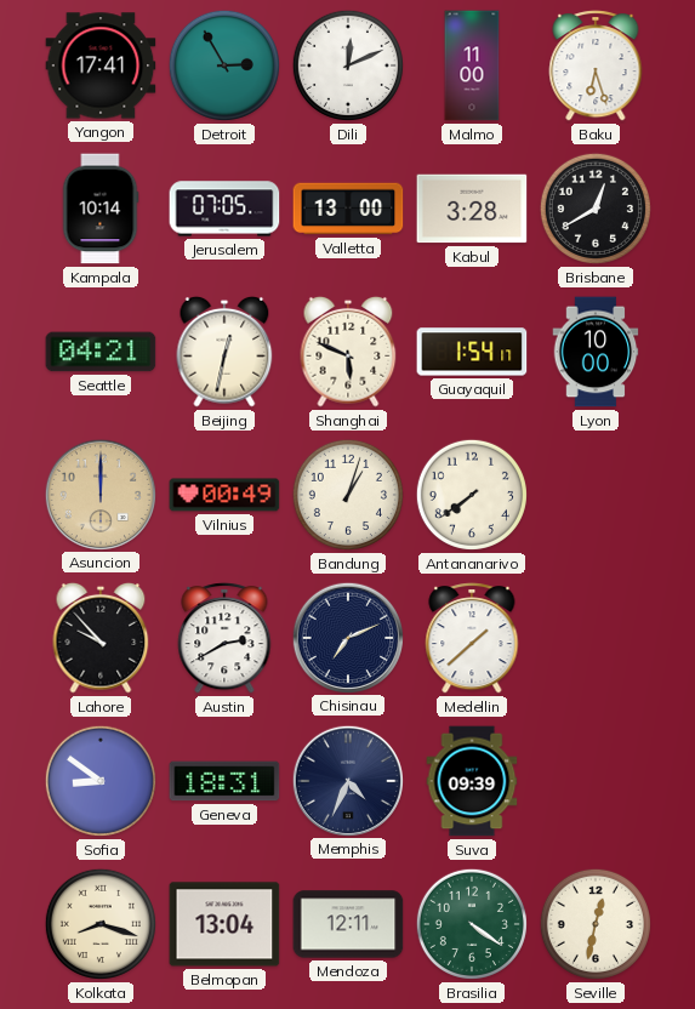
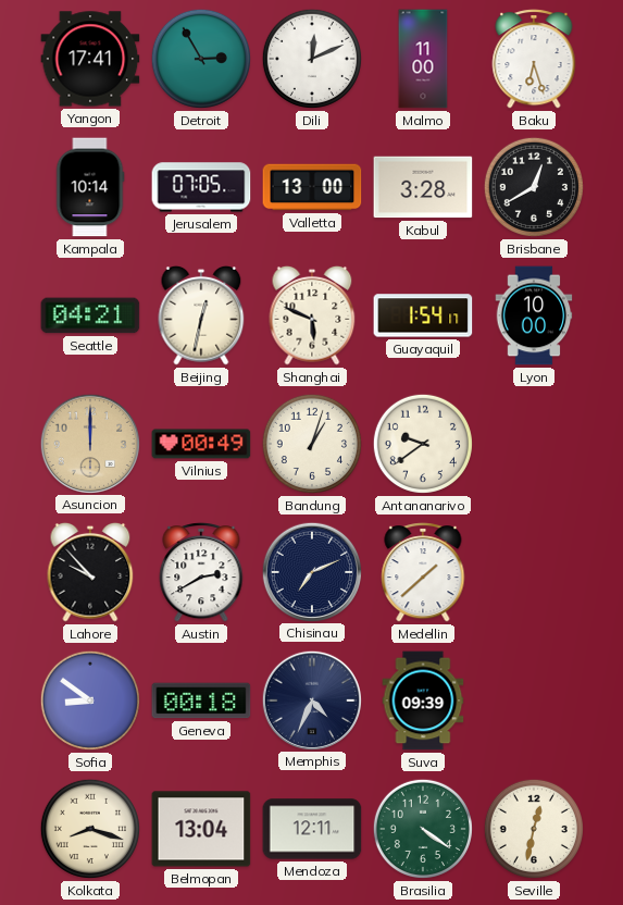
Antananarivo: 7:39 -> 9:39
Geneva: 18:31 -> 00:18
